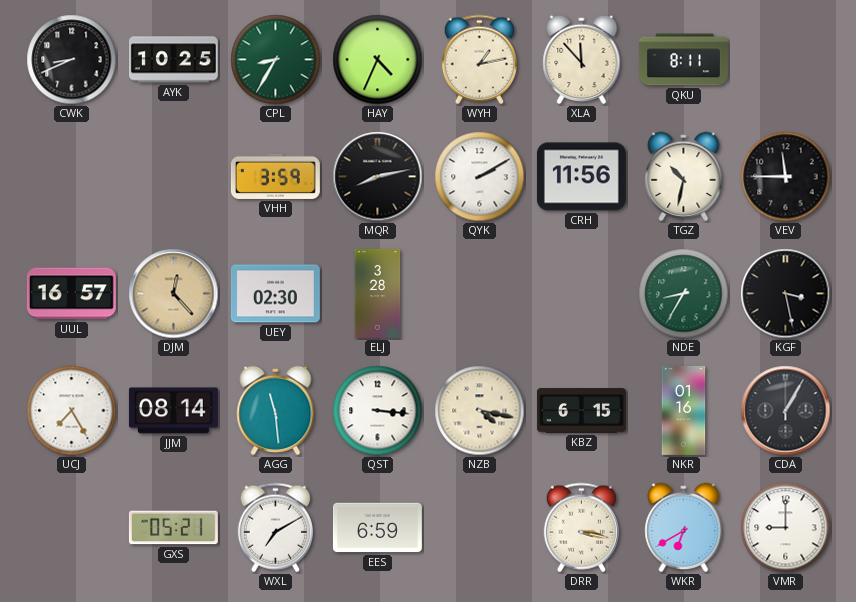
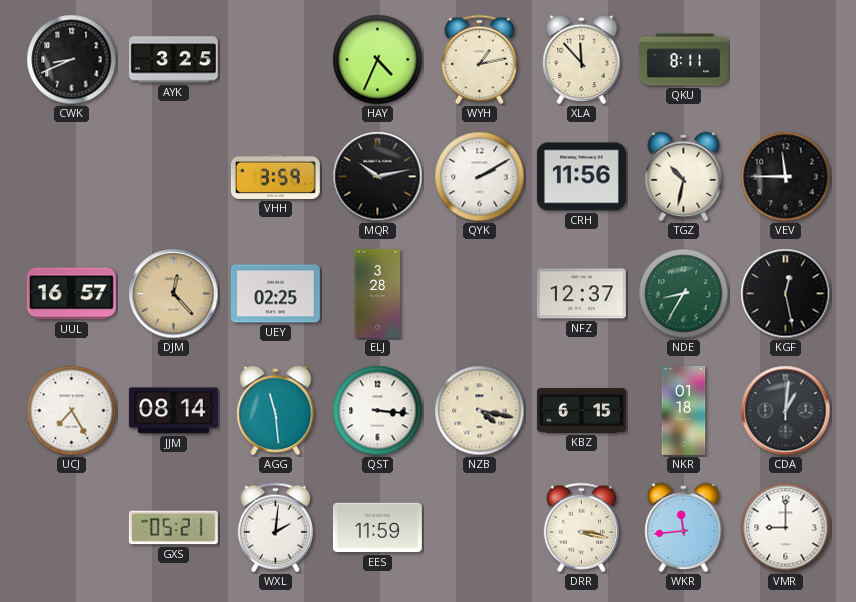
AYK: 10:25 -> 3:25
CPL: 8:35 -> none
MQR: 8:13 -> 10:13
UEY: 02:30 -> 02:25
NFZ: none -> 12:37
KGF: 3:28 -> 12:28
NKR: 01:16 -> 01:18
CDA: 1:05 -> 1:01
WXL: 7:10 -> 2:01
EES: 6:59 -> 11:59
WKR: 6:40 -> 11:44
